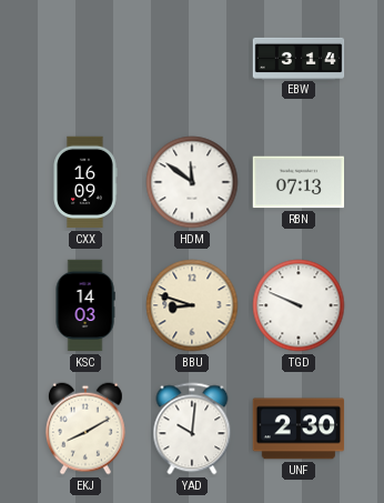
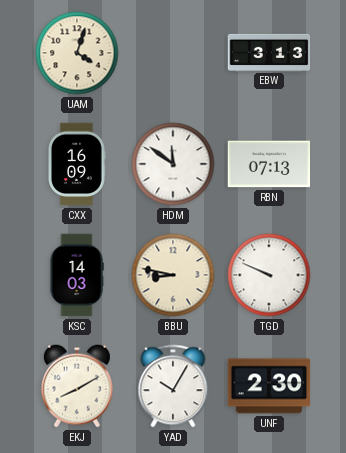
UAM: none -> 4:03
EBW: 3:14 -> 3:13
BBU: 8:48 -> 8:47
YAD: 10:01 -> 10:05
